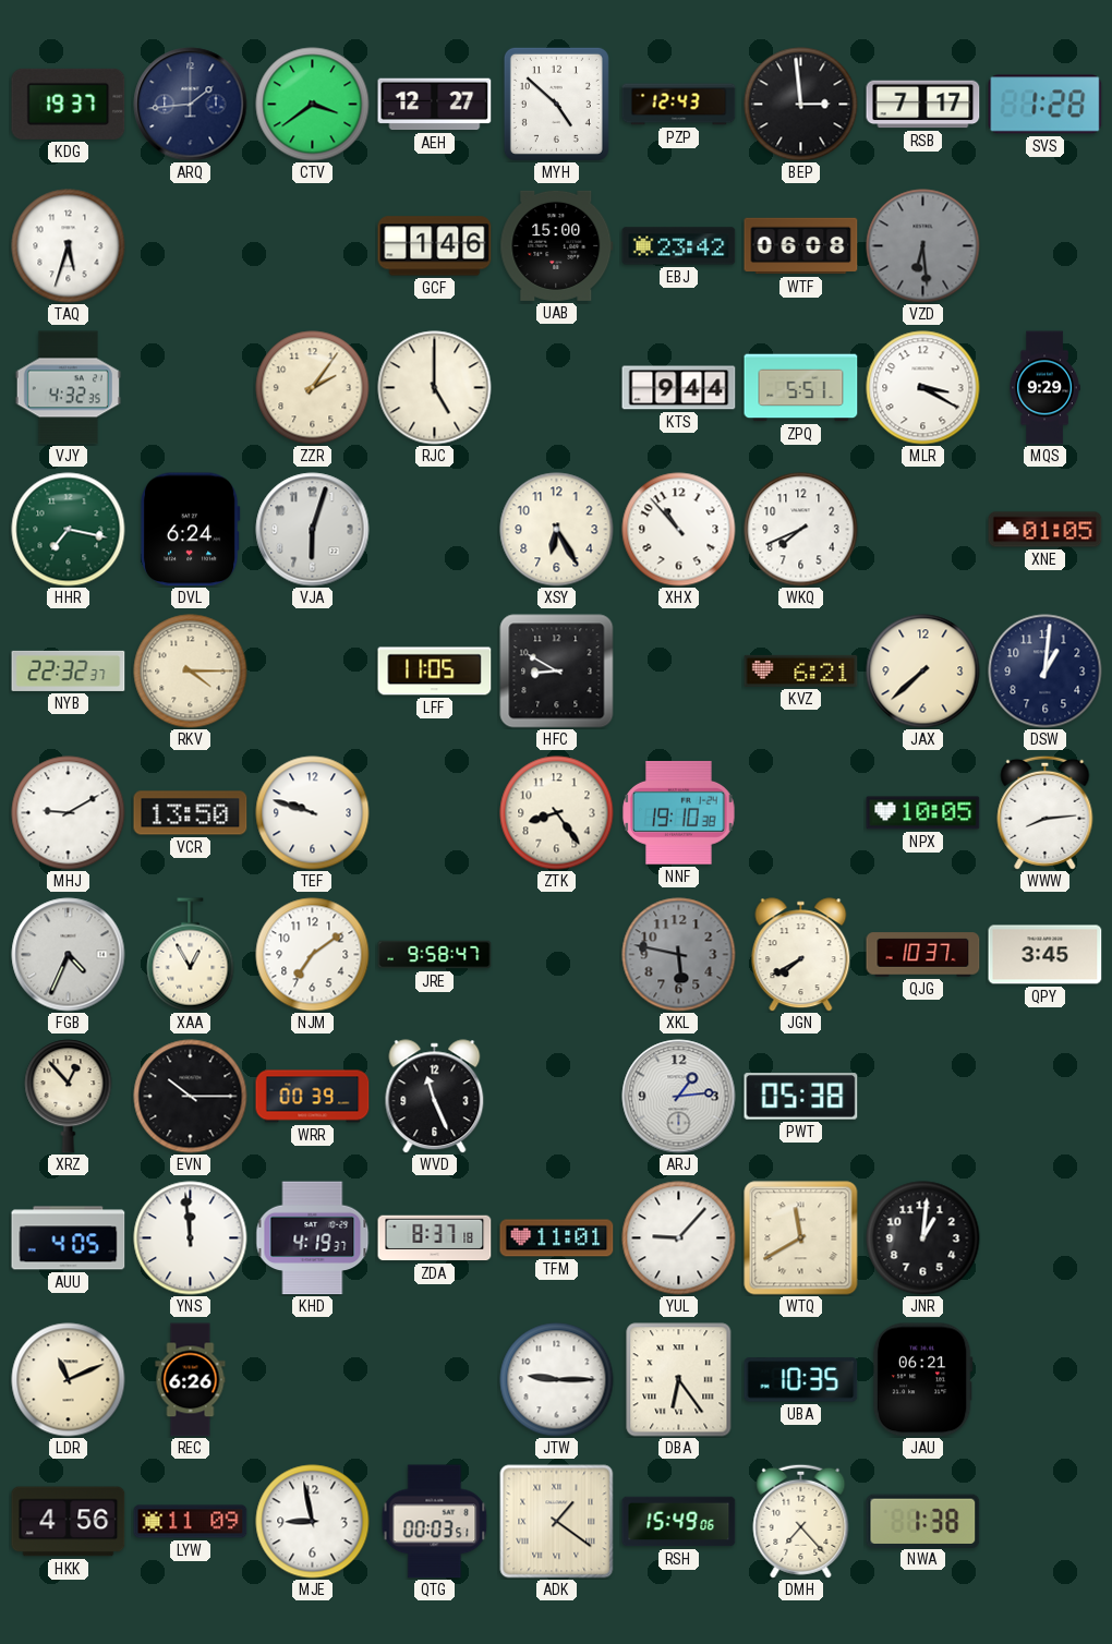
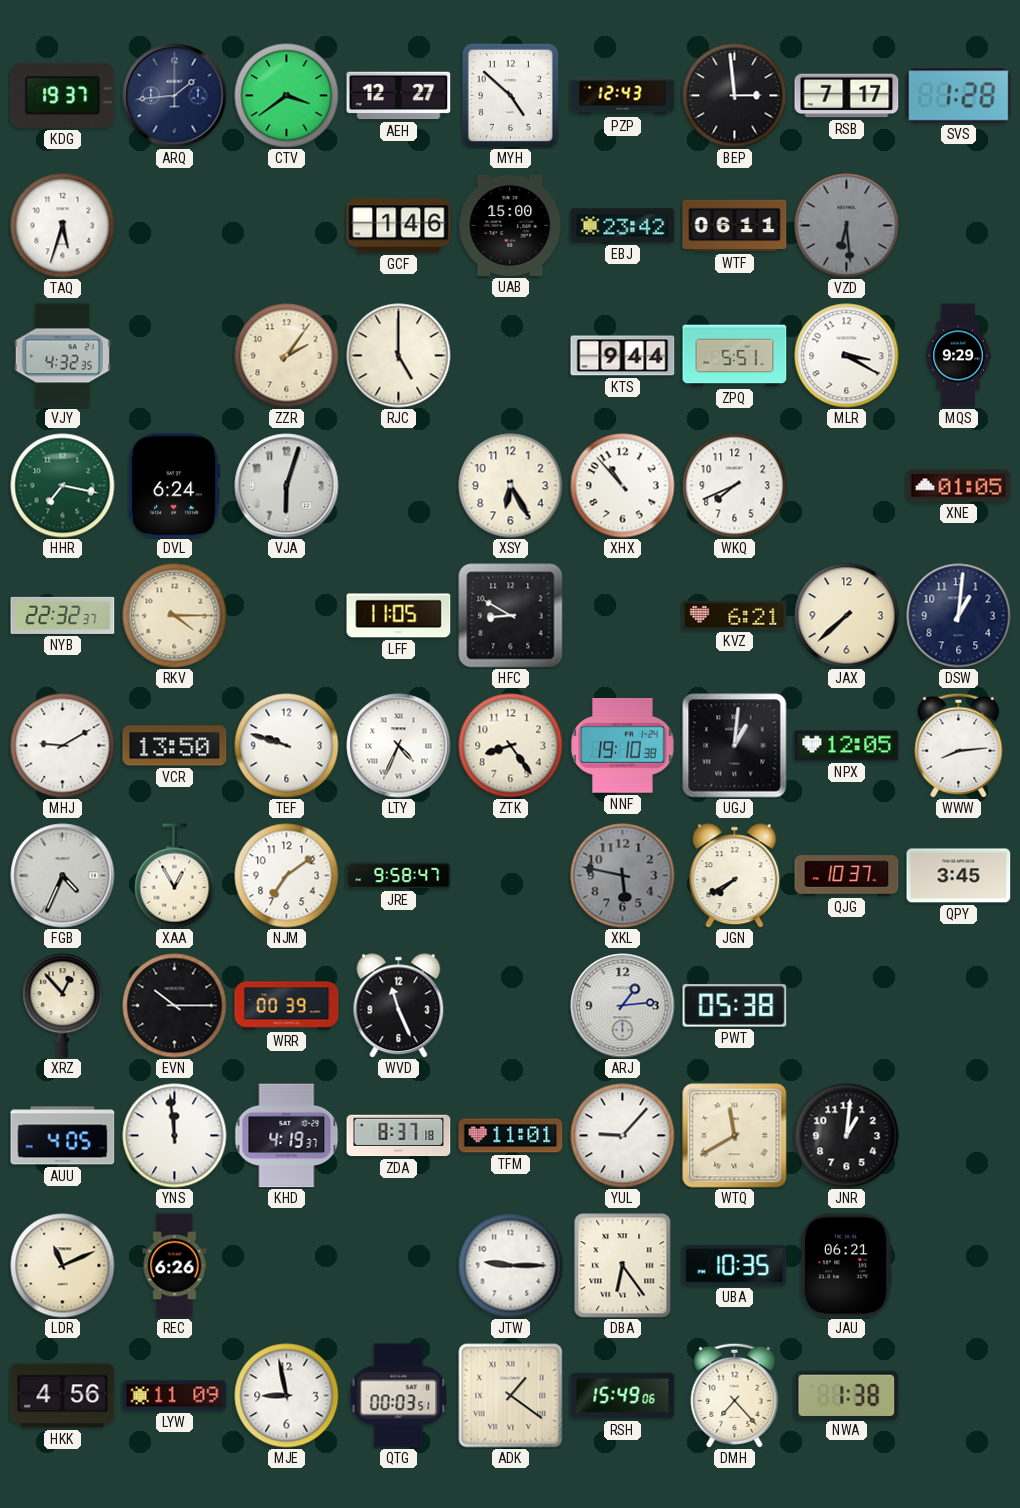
WTF: 06:08 -> 06:11
LTY: none -> 4:34
UGJ: none -> 1:01
NPX: 10:05 -> 12:05
